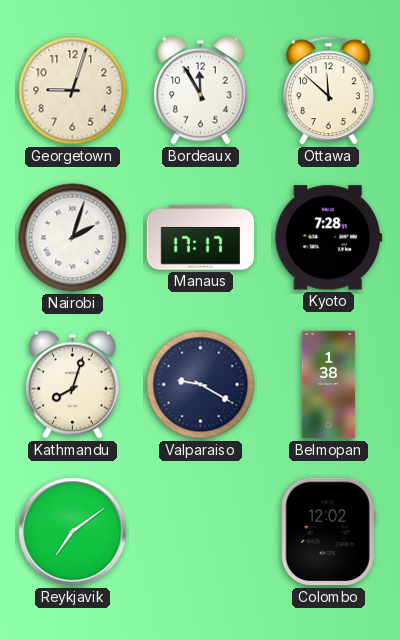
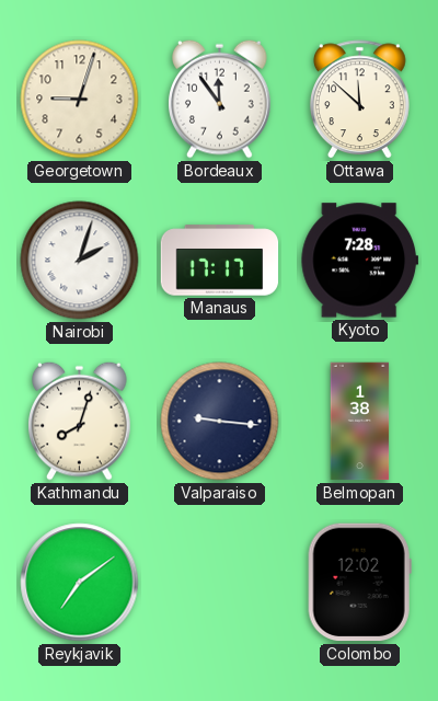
Bordeaux: 11:55 -> 11:54
Valparaiso: 9:20 -> 9:16
